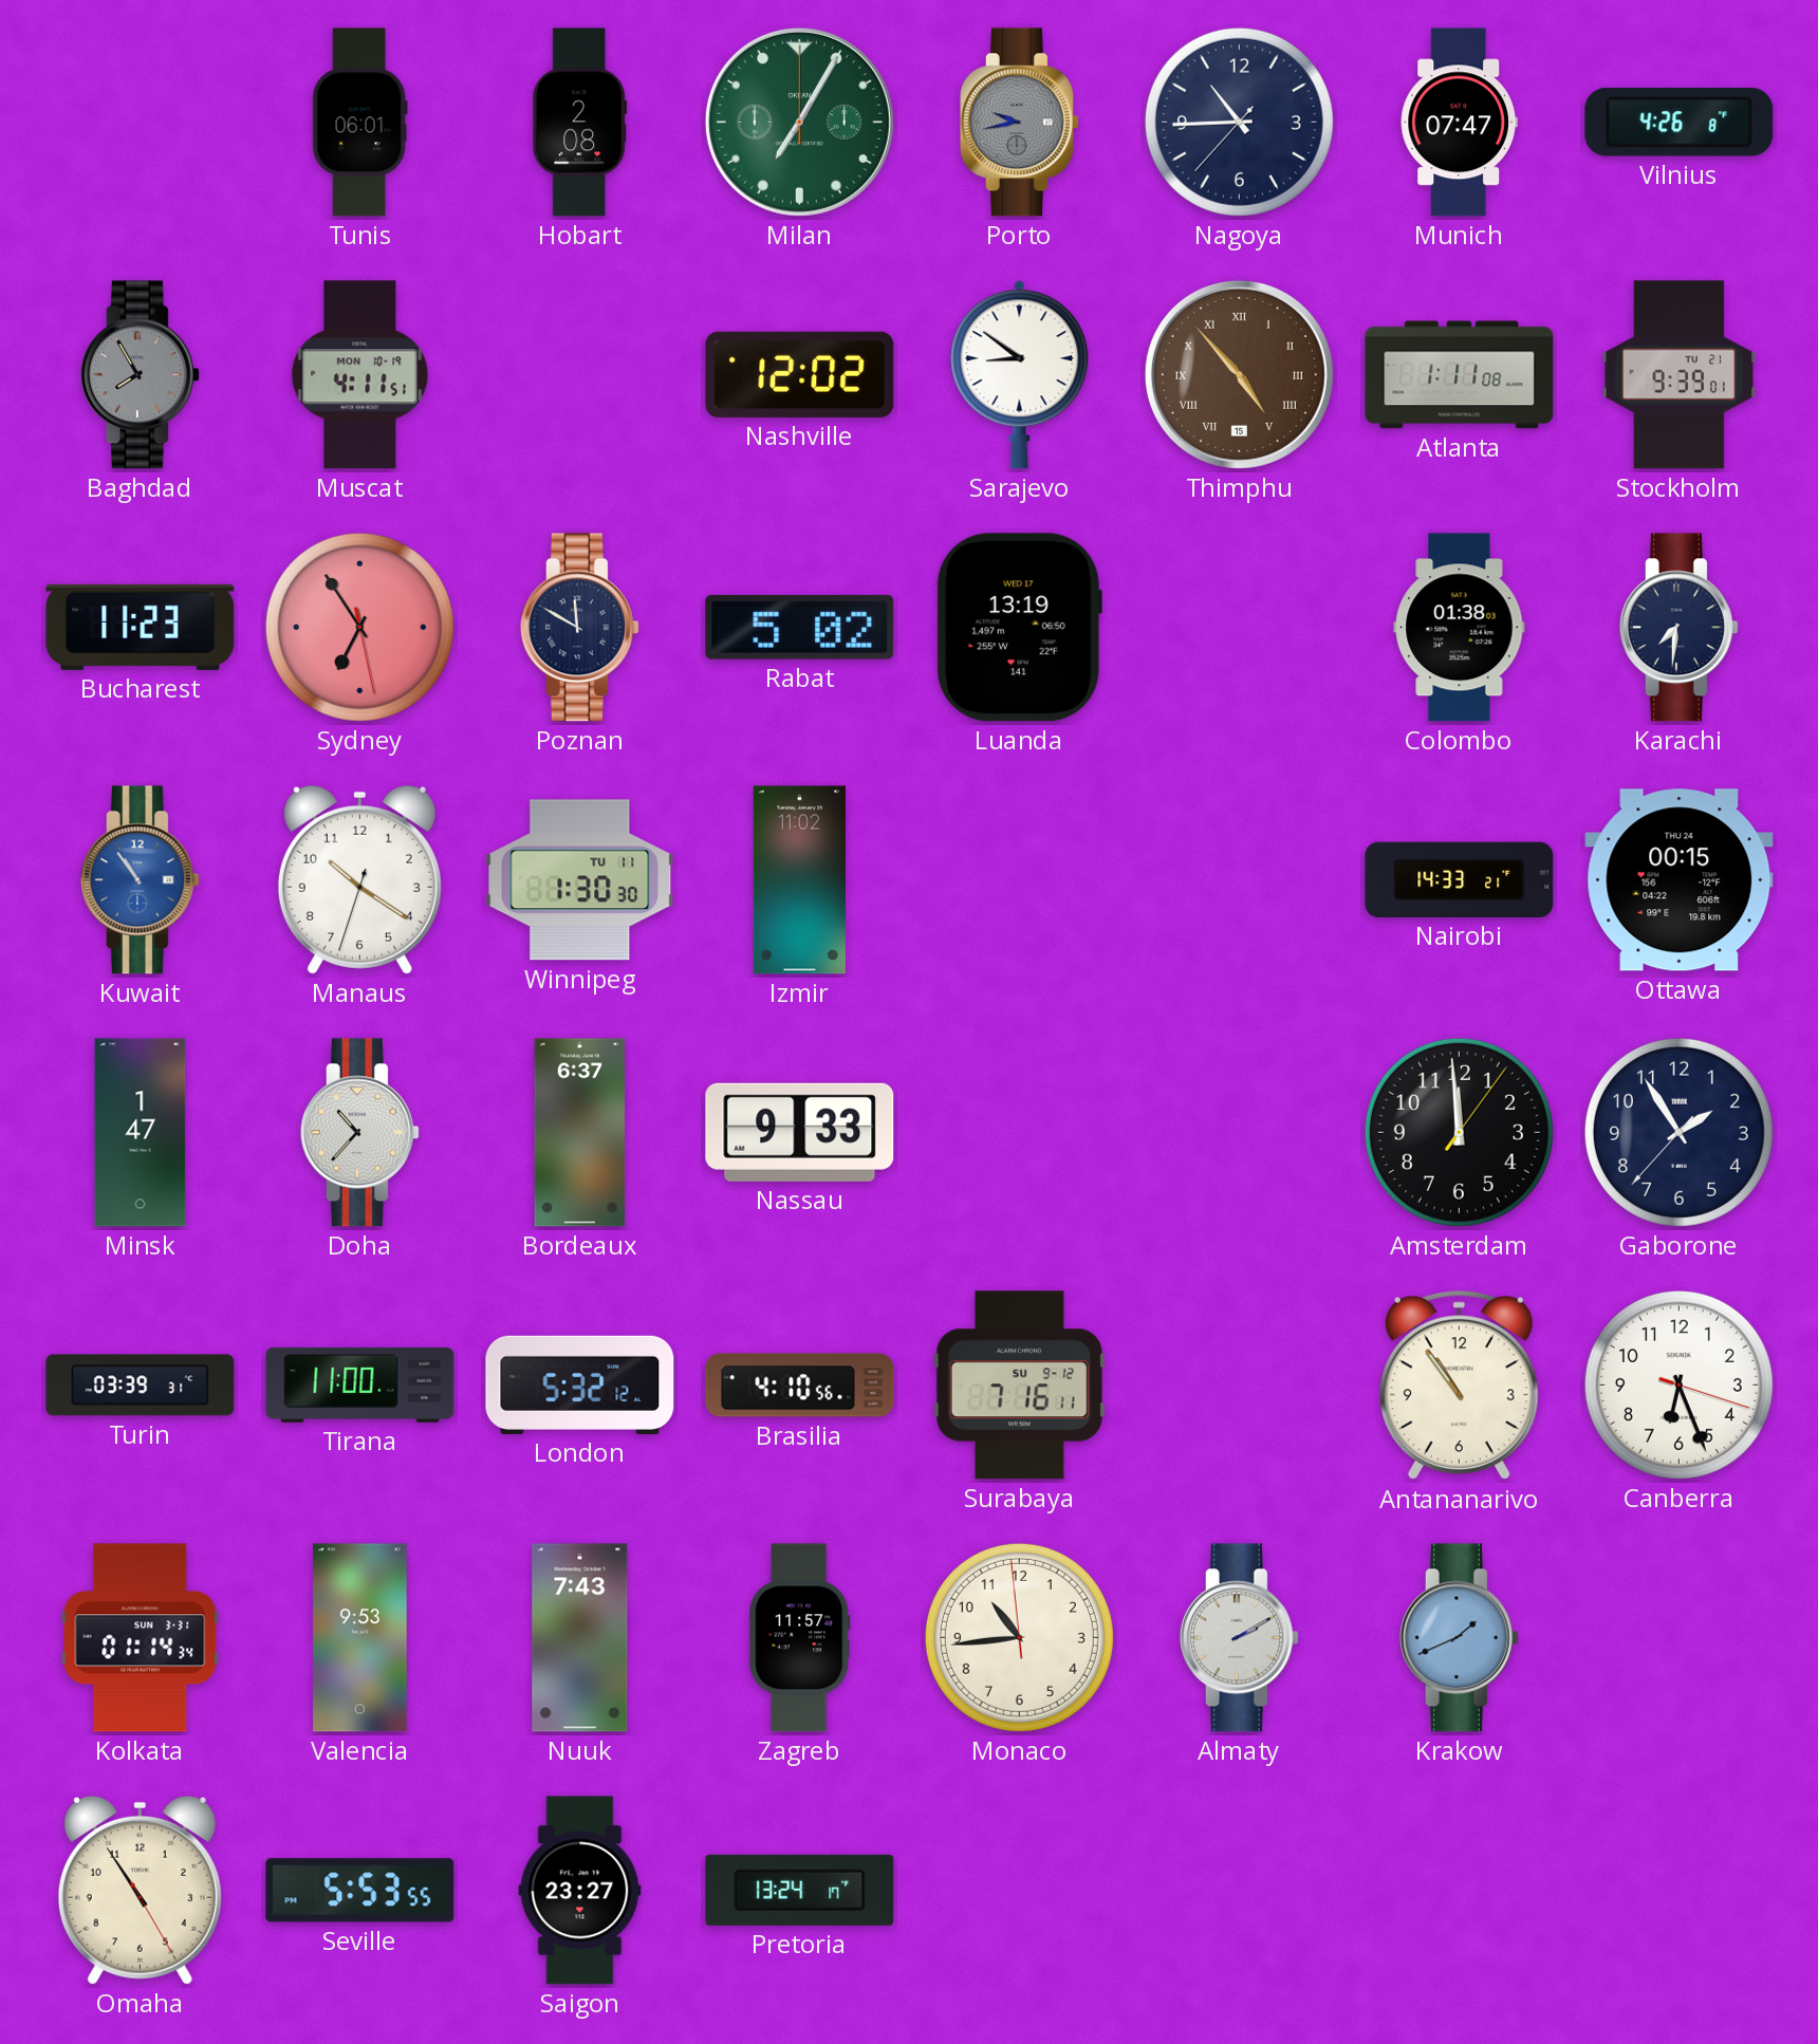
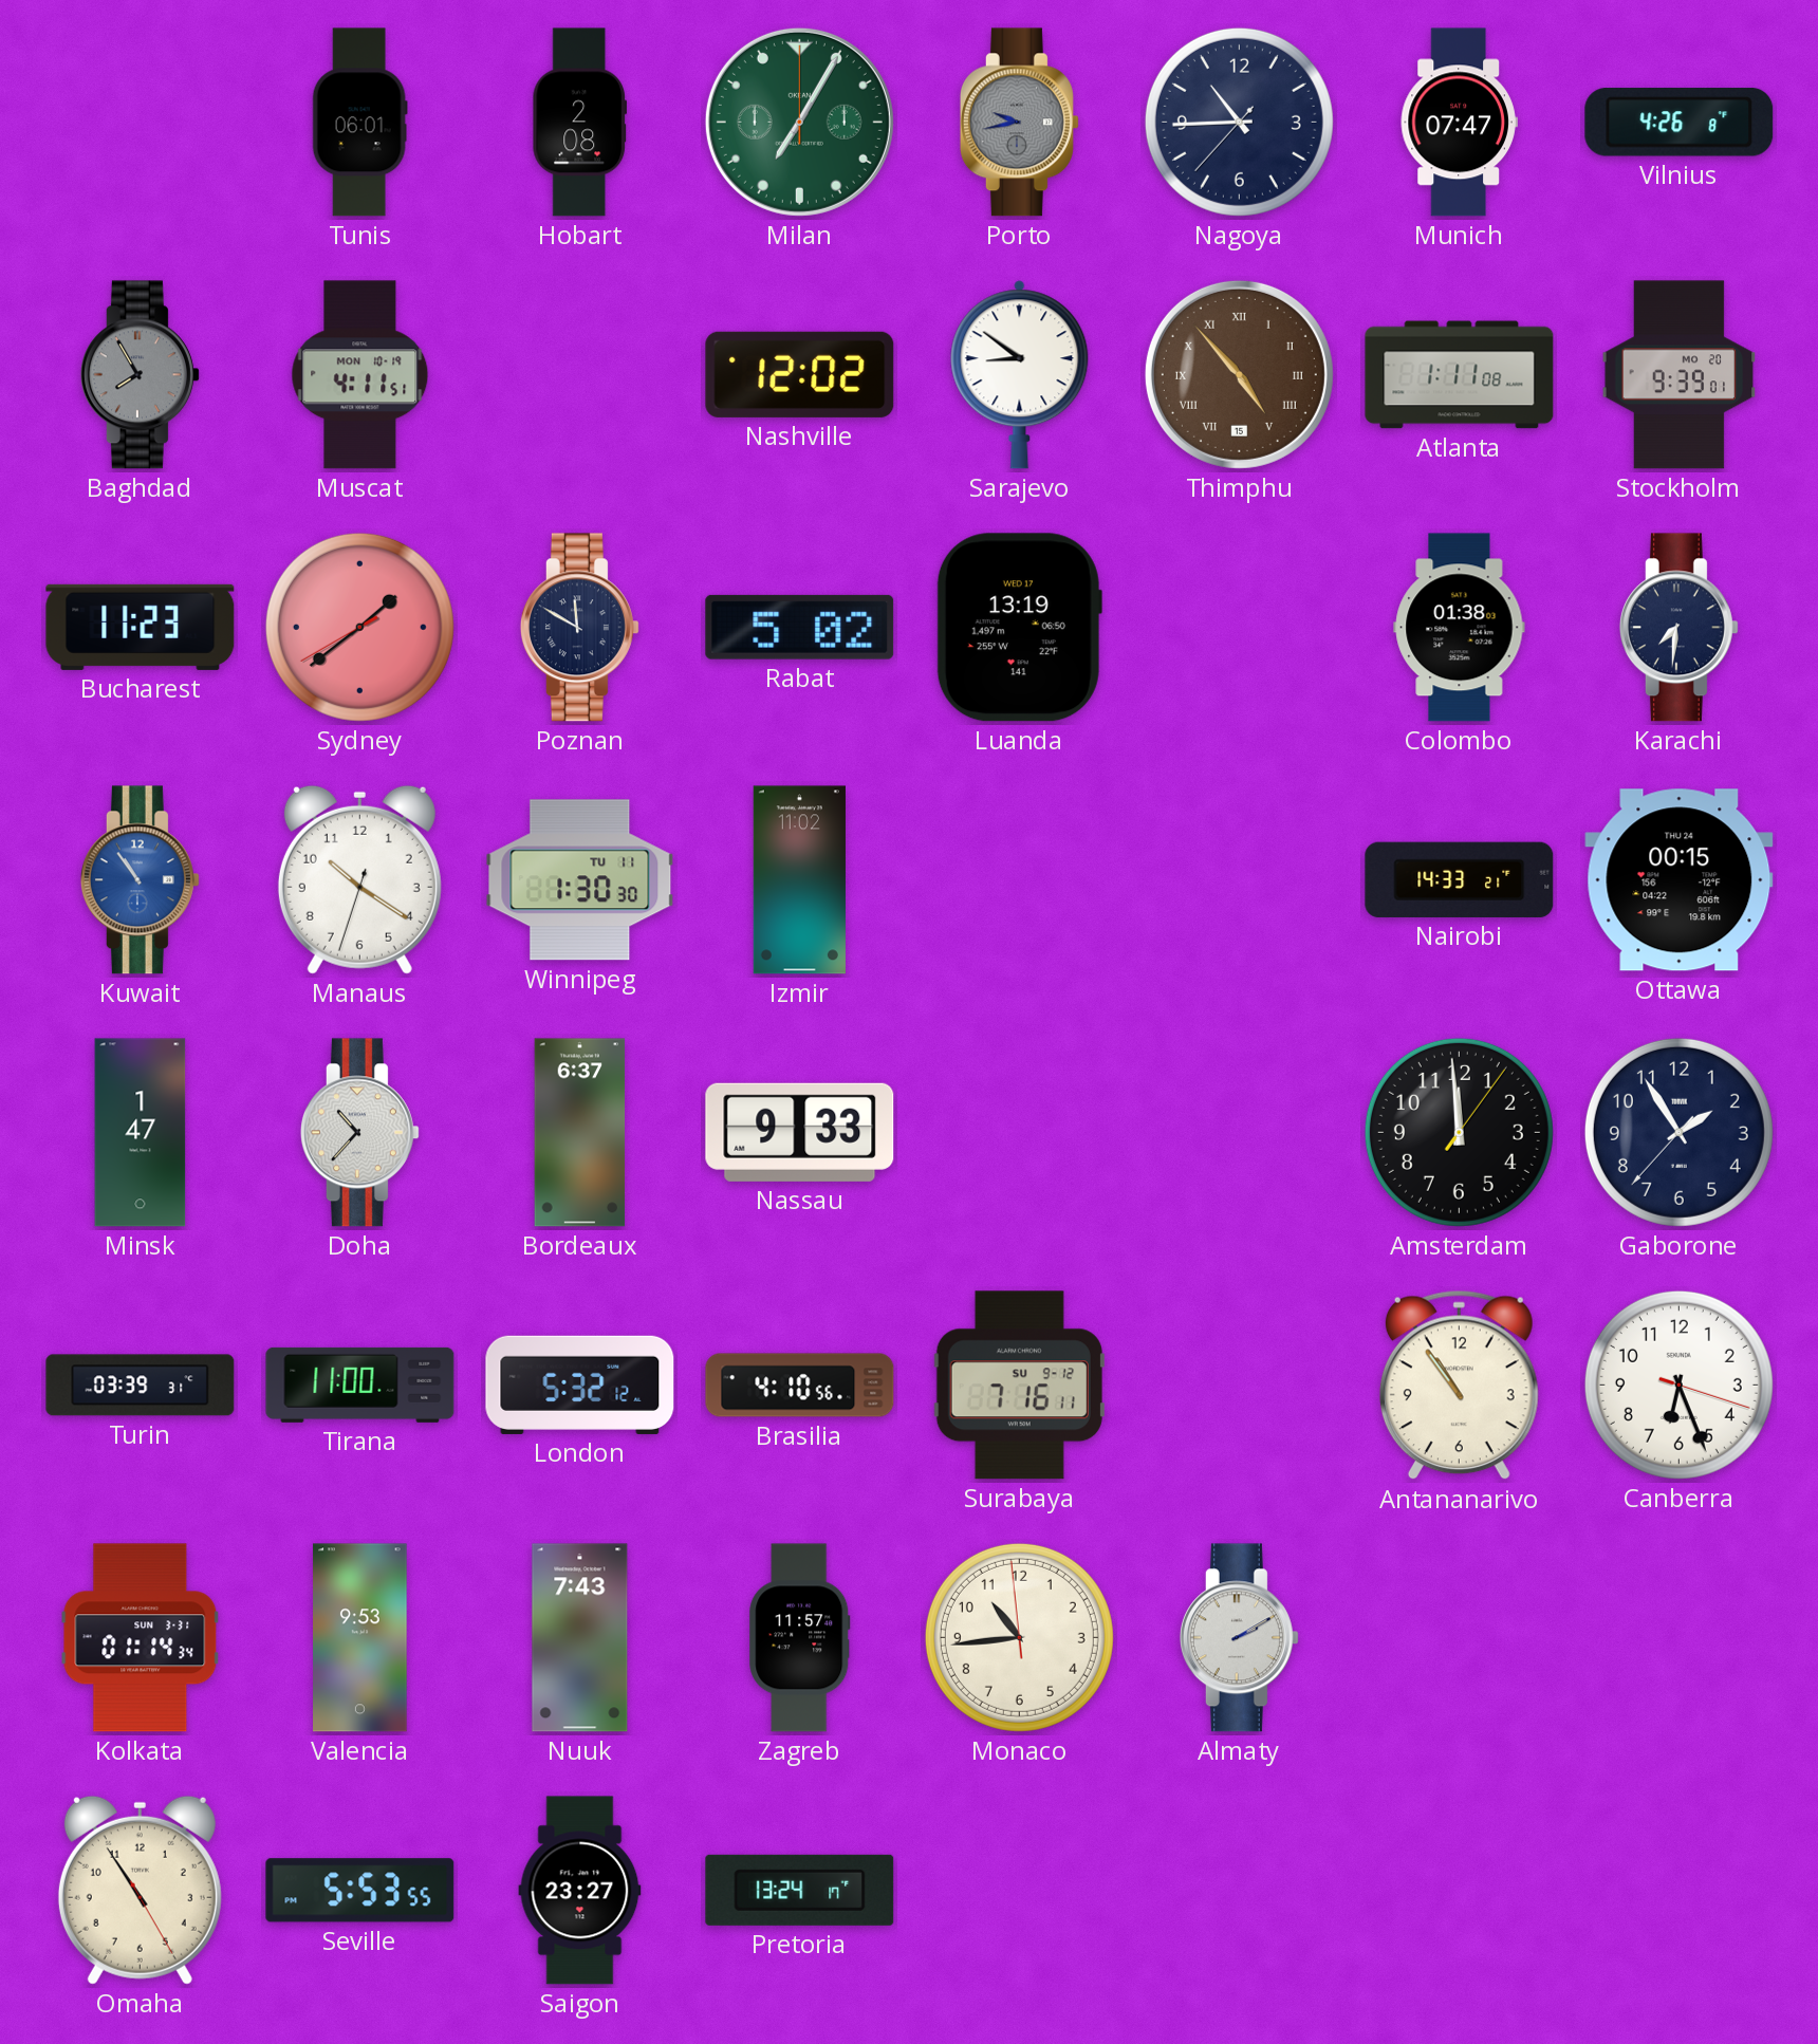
Stockholm date: TU 21 -> MO 20
Sydney: 6:54 -> 1:38
Krakow: 1:41 -> none
